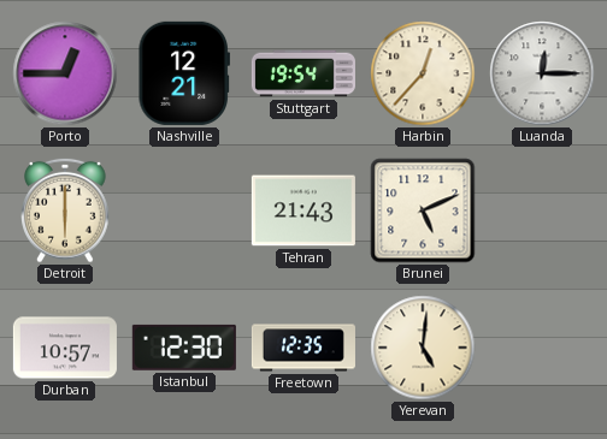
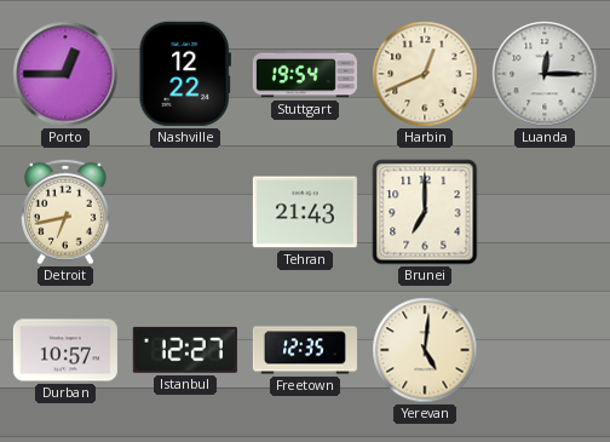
Nashville: 12:21 -> 12:22
Harbin: 12:37 -> 12:41
Detroit: 6:00 -> 6:43
Brunei: 5:11 -> 7:00
Istanbul: 12:30 -> 12:27
